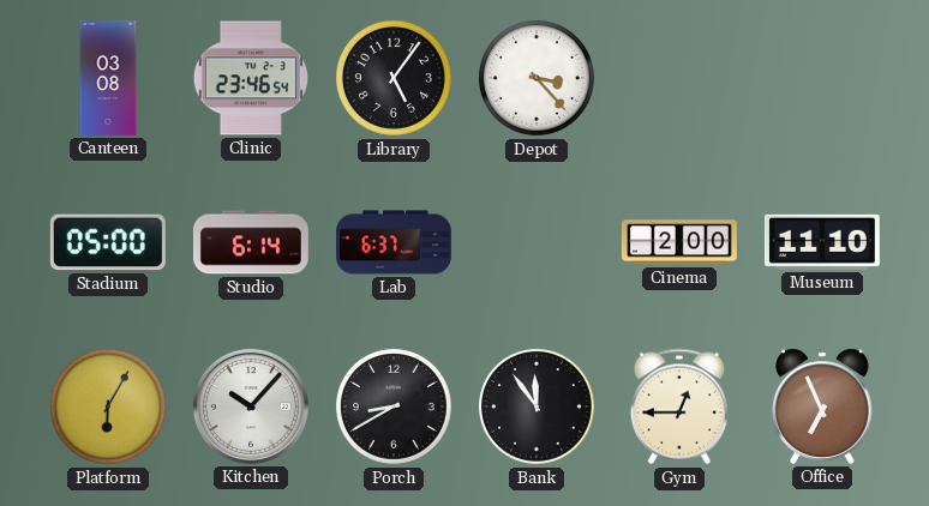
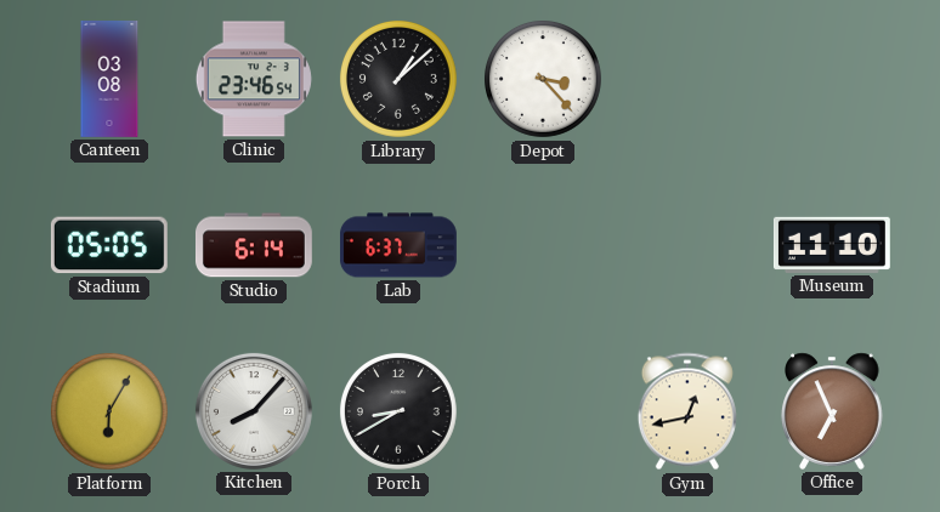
Library: 5:06 -> 1:08
Stadium: 05:00 -> 05:05
Cinema: 2:00 -> none
Kitchen: 10:07 -> 8:07
Bank: 11:54 -> none
Gym: 12:45 -> 12:43
